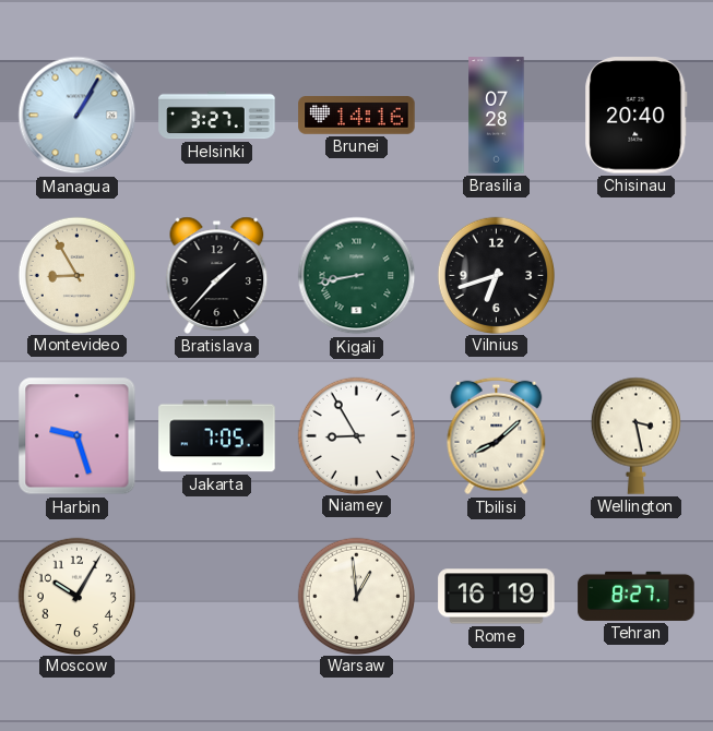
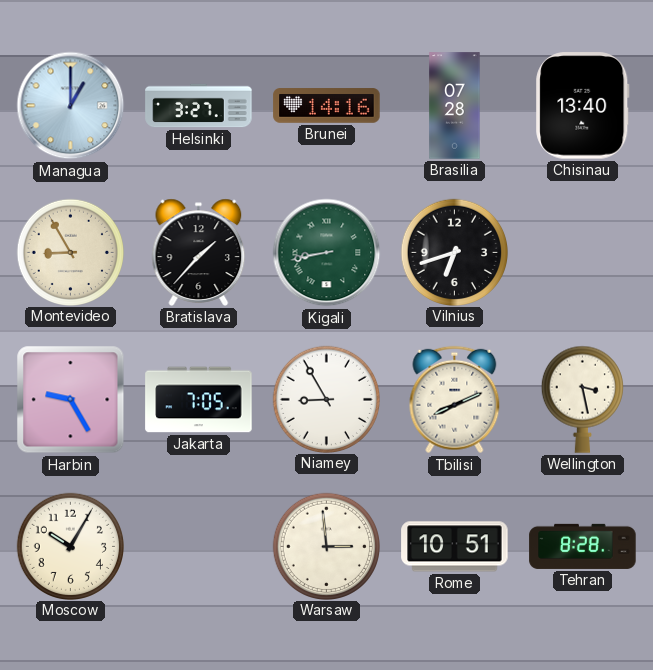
Managua: 1:05 -> 1:00
Chisinau: 20:40 -> 13:40
Harbin: 9:27 -> 9:25
Tbilisi: 8:08 -> 8:11
Warsaw: 12:59 -> 2:59
Rome: 16:19 -> 10:51
Tehran: 8:27 -> 8:28
